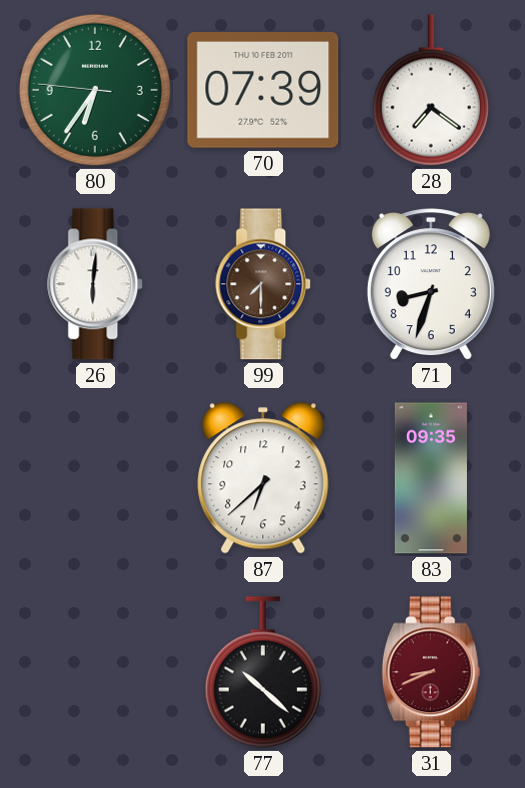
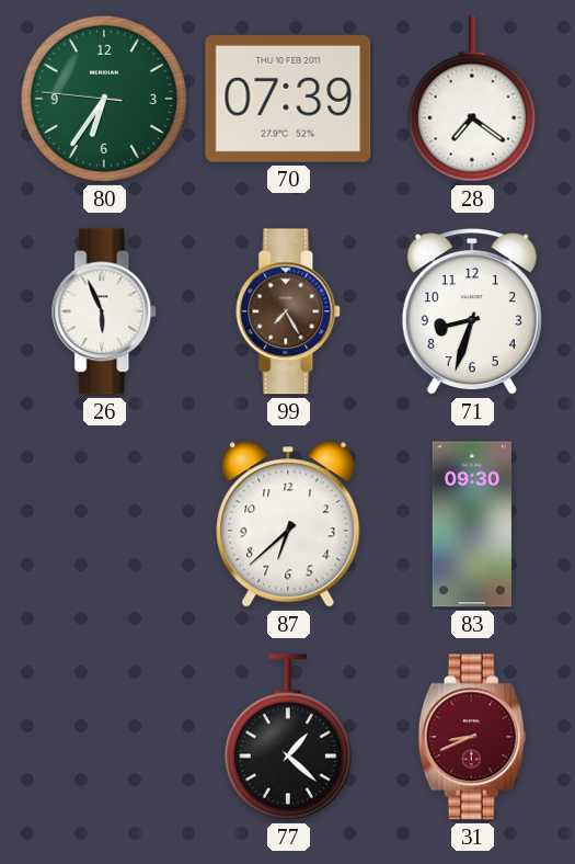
26: 6:01 -> 5:56
99: 7:30 -> 7:25
83: 09:35 -> 09:30
77: 10:22 -> 1:22
